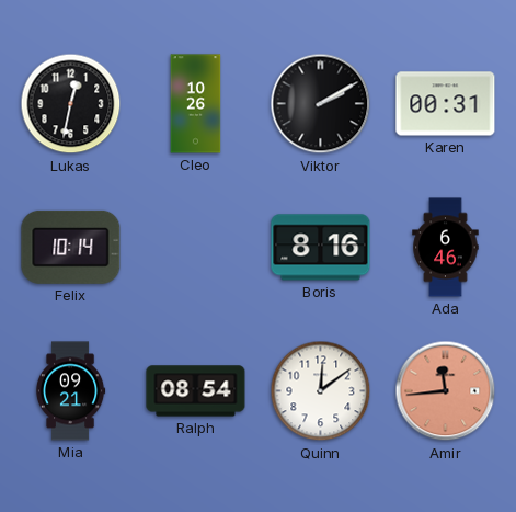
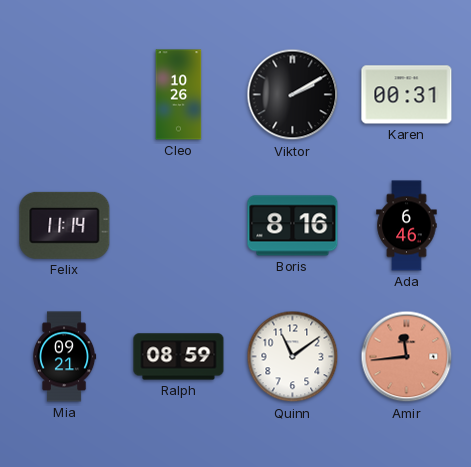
Lukas: 12:32 -> none
Felix: 10:14 -> 11:14
Ralph: 08:54 -> 08:59
Quinn: 12:09 -> 11:09
